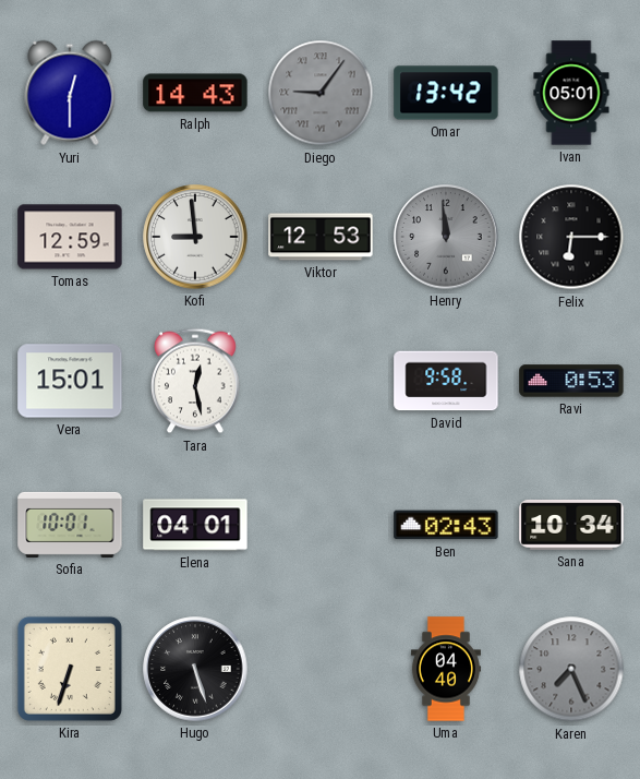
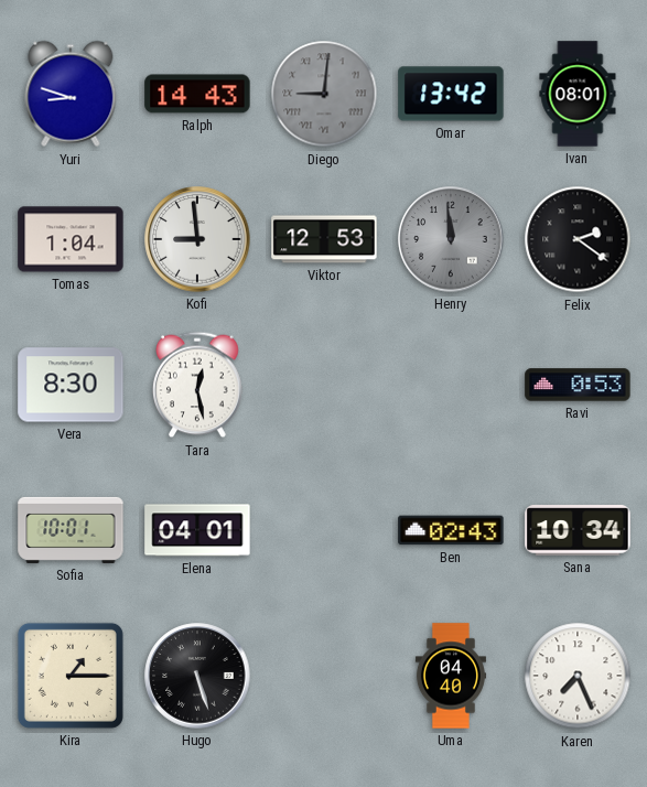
Yuri: 12:30 -> 8:48
Diego: 9:06 -> 9:01
Ivan: 05:01 -> 08:01
Tomas: 12:59 -> 1:04
Felix: 6:15 -> 2:21
Vera: 15:01 -> 8:30
David: 9:58 -> none
Kira: 6:33 -> 1:15
Karen dial: grey -> white
